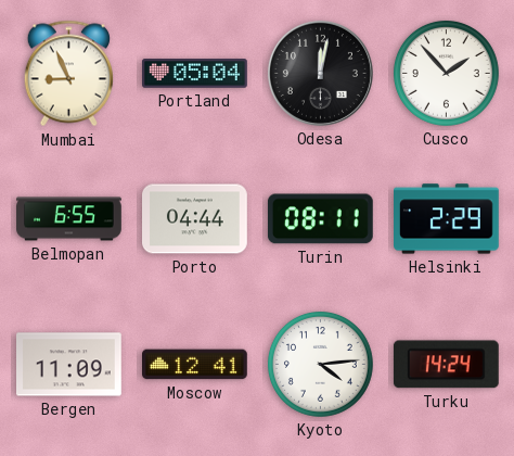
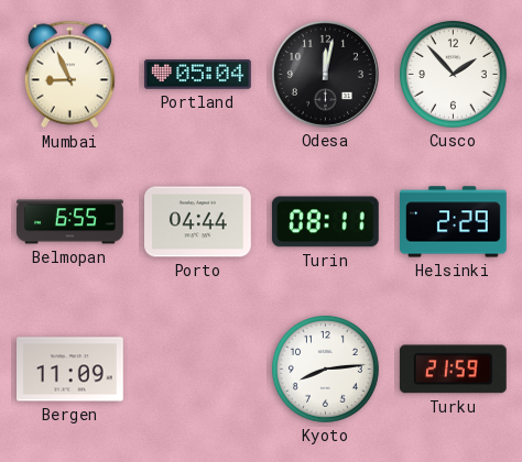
Moscow: 12:41 -> none
Kyoto: 4:14 -> 8:14
Turku: 14:24 -> 21:59
